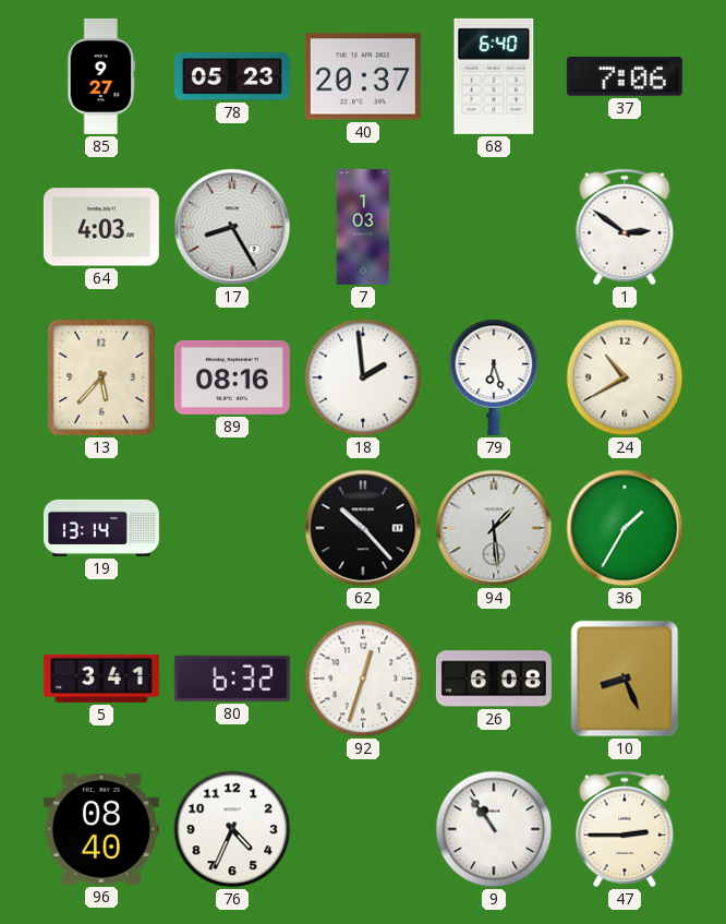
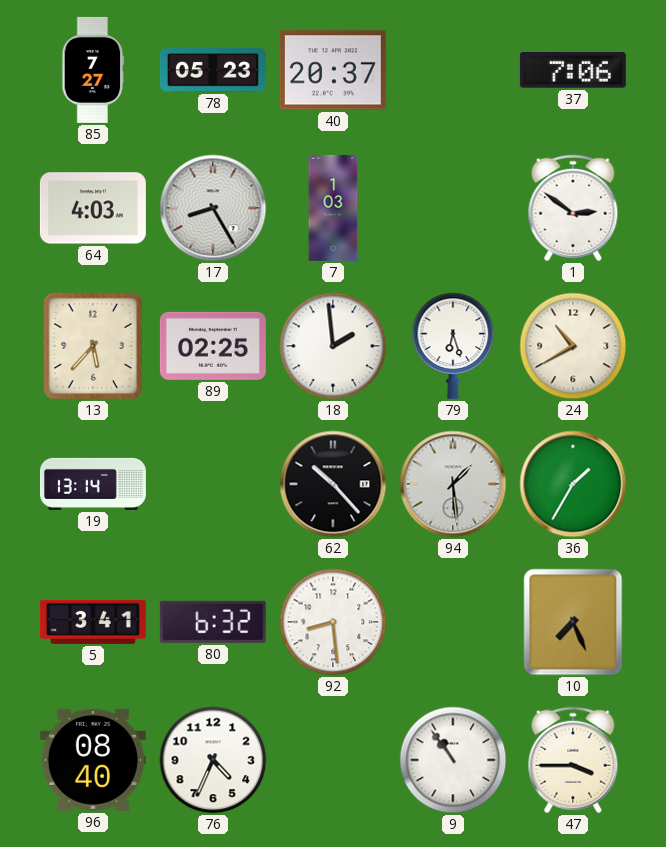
85: 9:27 -> 7:27
68: 6:40 -> none
89: 08:16 -> 02:25
92: 12:33 -> 8:29
26: 6:08 -> none
10: 8:26 -> 7:26
47: 2:45 -> 3:45
